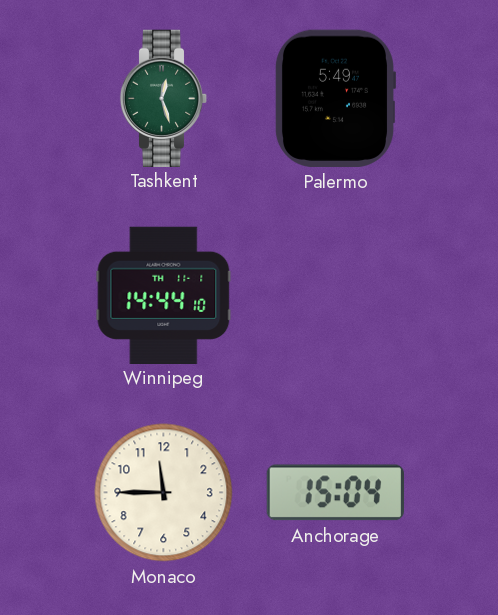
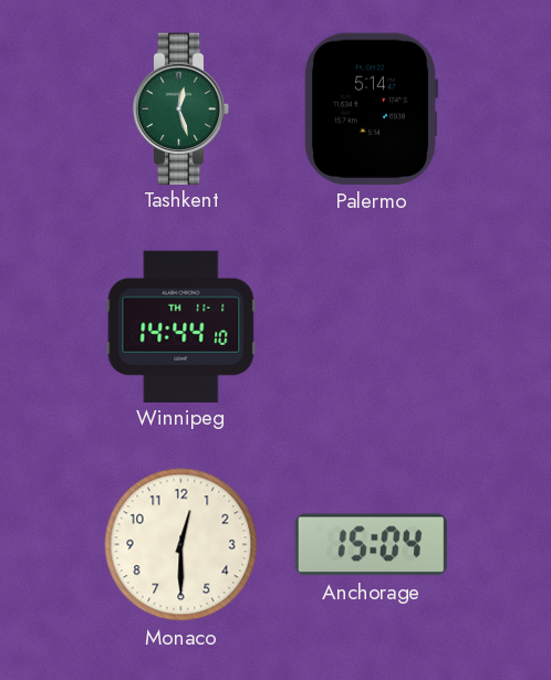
Palermo: 5:49 -> 5:14
Monaco: 11:45 -> 12:30
